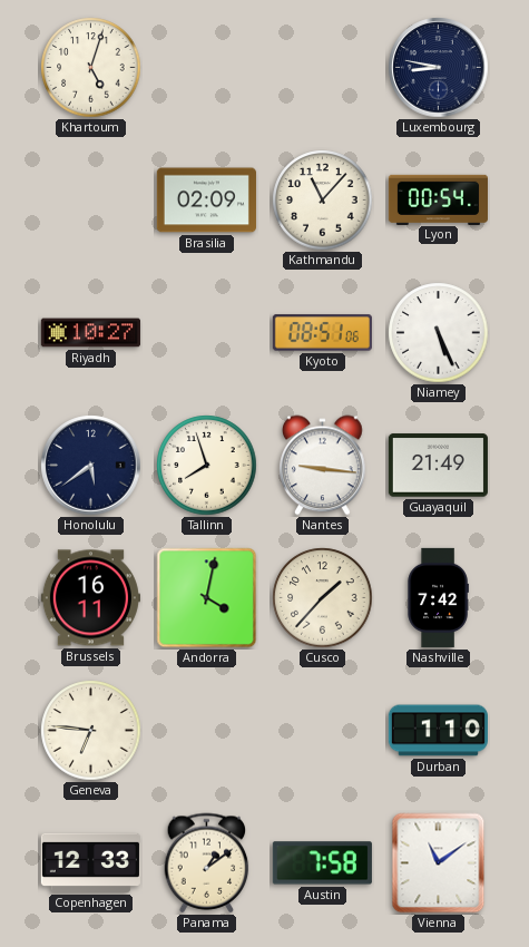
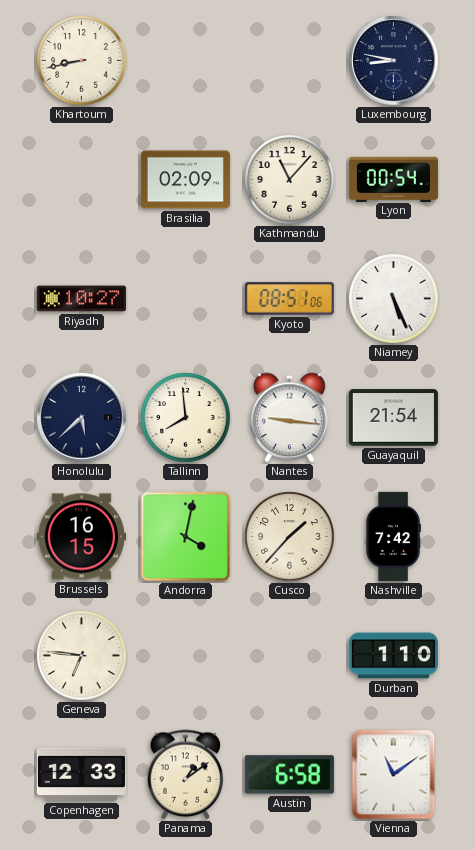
Khartoum: 5:03 -> 8:43
Honolulu: 5:39 -> 5:38
Tallinn: 7:57 -> 7:59
Guayaquil: 21:49 -> 21:54
Brussels: 16:11 -> 16:15
Austin: 7:58 -> 6:58
